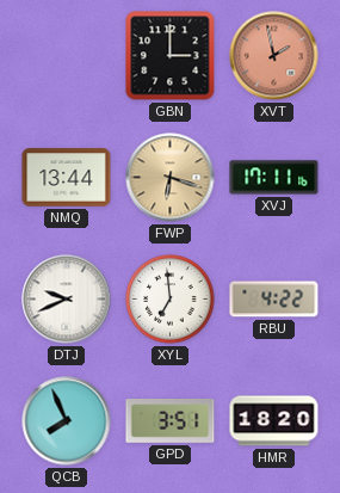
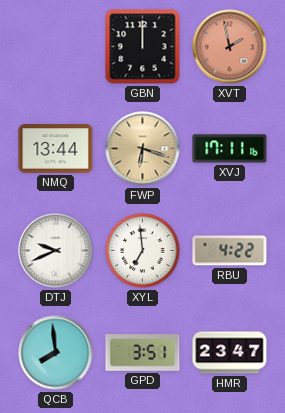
GBN: 3:00 -> 12:00
QCB: 7:56 -> 7:59
HMR: 18:20 -> 23:47
